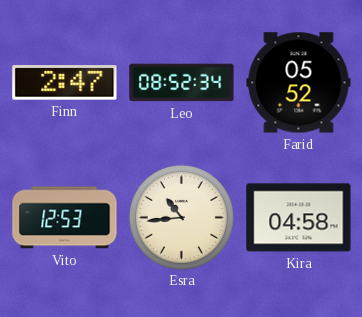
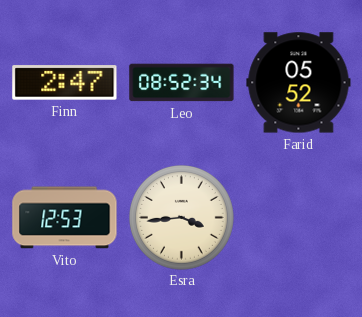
Esra: 10:44 -> 3:44
Kira: 04:58 -> none
